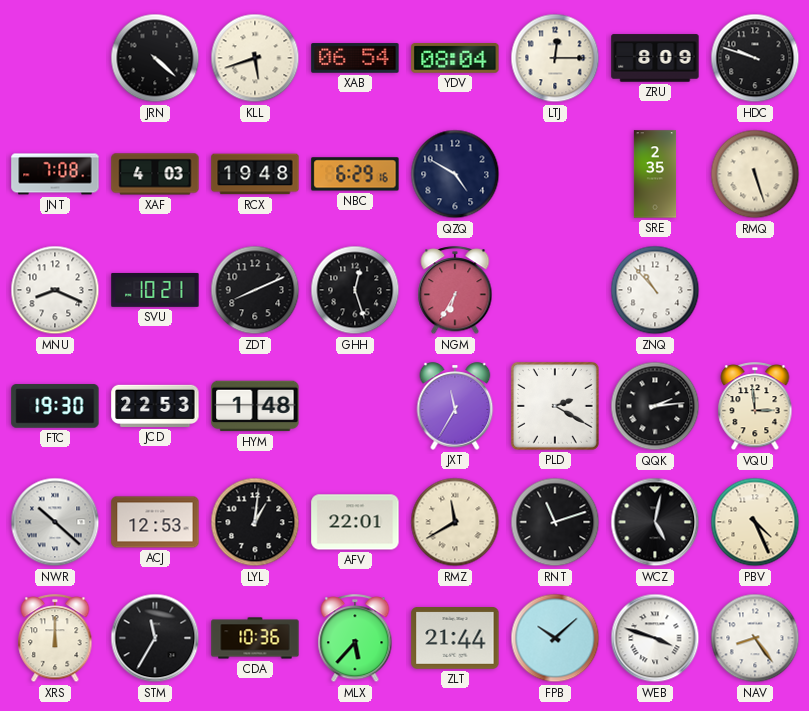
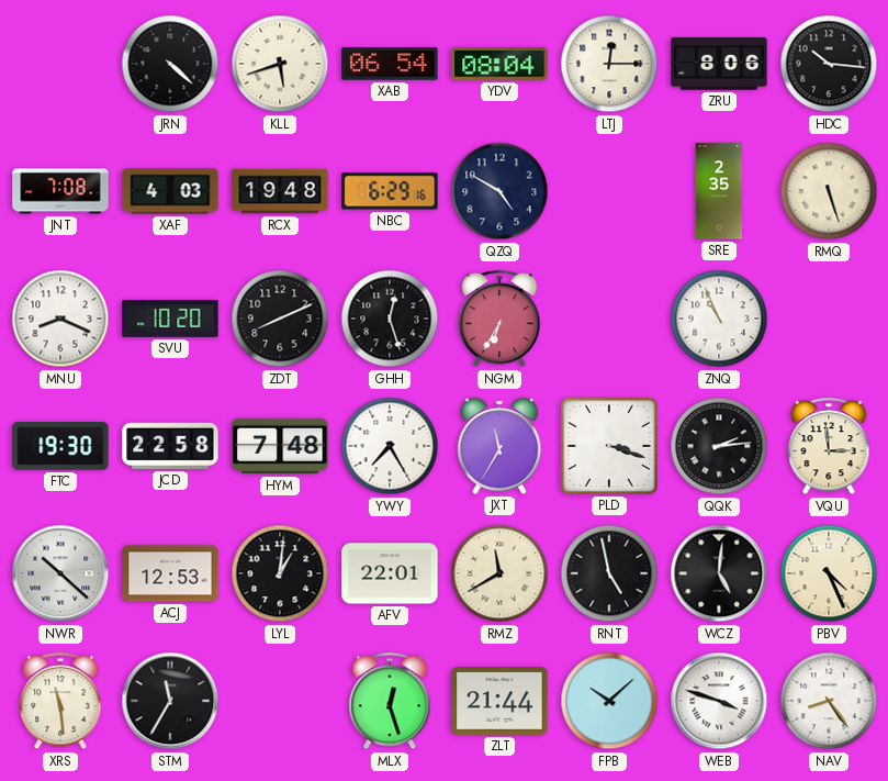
ZRU: 8:09 -> 8:06
HDC: 9:48 -> 10:16
SVU: 10:21 -> 10:20
ZNQ: 10:53 -> 10:56
JCD: 22:53 -> 22:58
HYM: 1:48 -> 7:48
YWY: none -> 7:25
PLD: 2:20 -> 3:18
RNT: 11:12 -> 4:58
WCZ: 5:02 -> 5:01
XRS: 12:00 -> 11:29
CDA: 10:36 -> none
MLX: 5:37 -> 12:27
